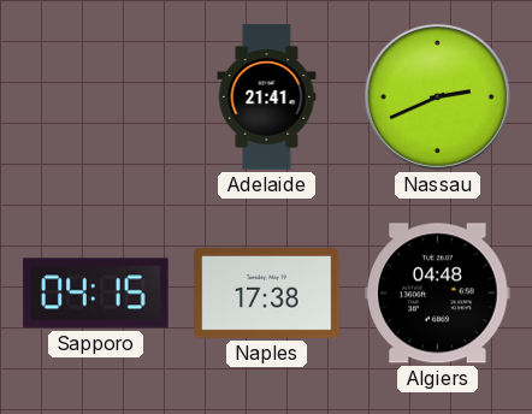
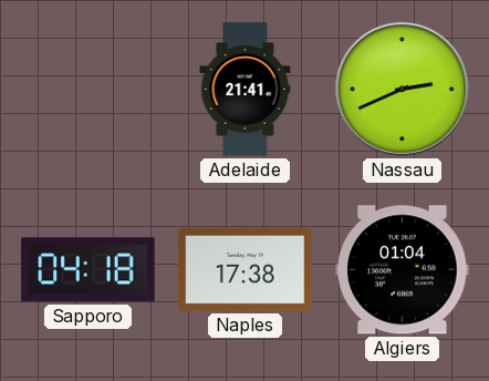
Sapporo: 04:15 -> 04:18
Algiers: 04:48 -> 01:04
